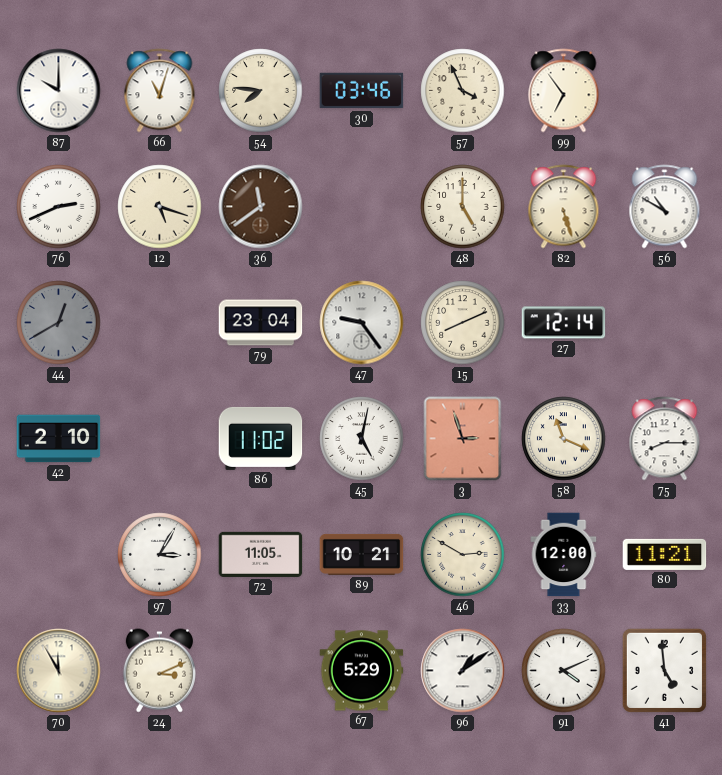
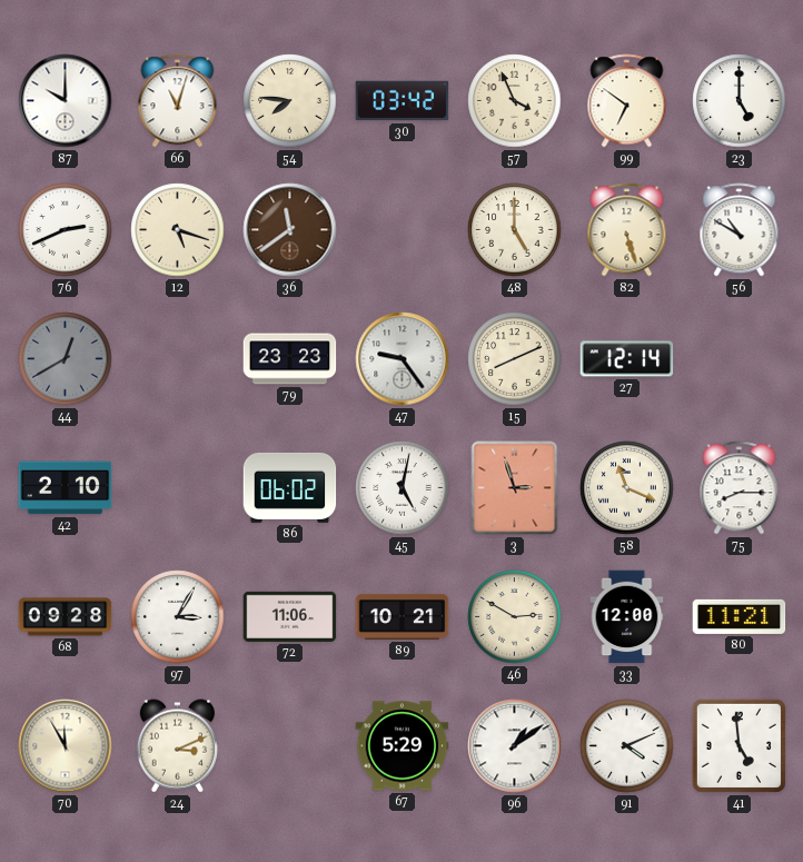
30: 03:46 -> 03:42
99: 6:54 -> 6:51
23: none -> 5:00
79: 23:04 -> 23:23
86: 11:02 -> 06:02
68: none -> 09:28
72: 11:05 -> 11:06
